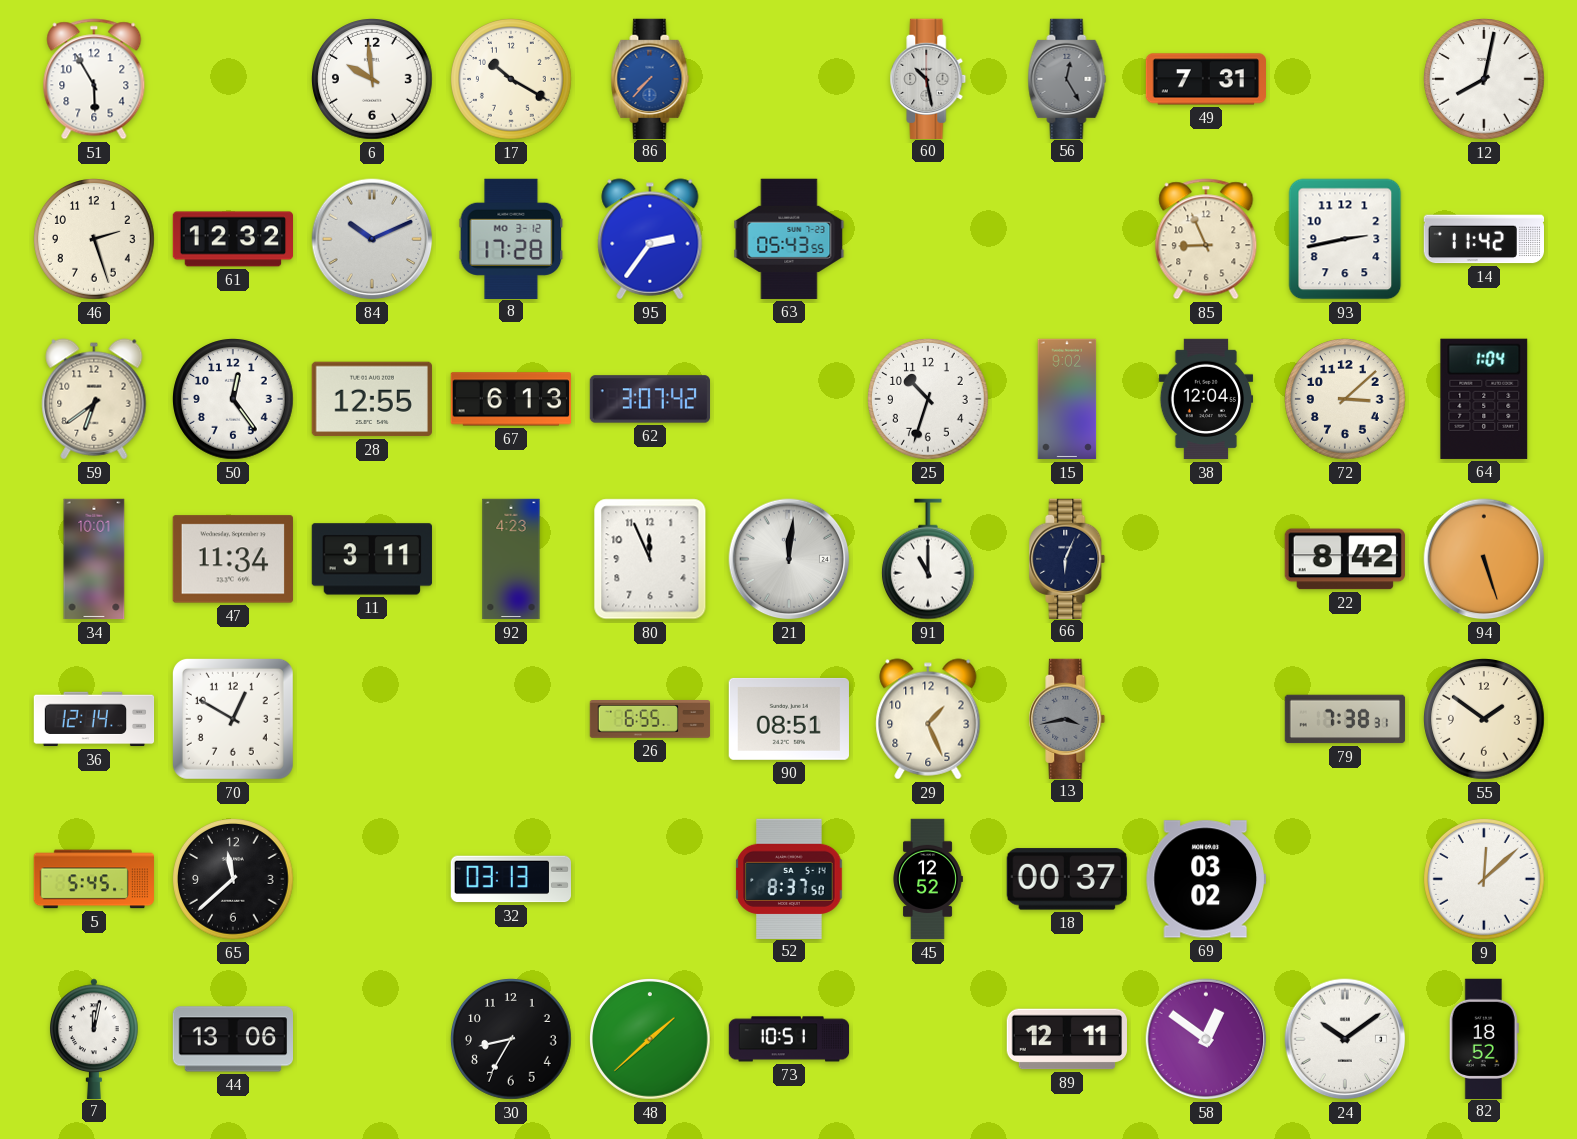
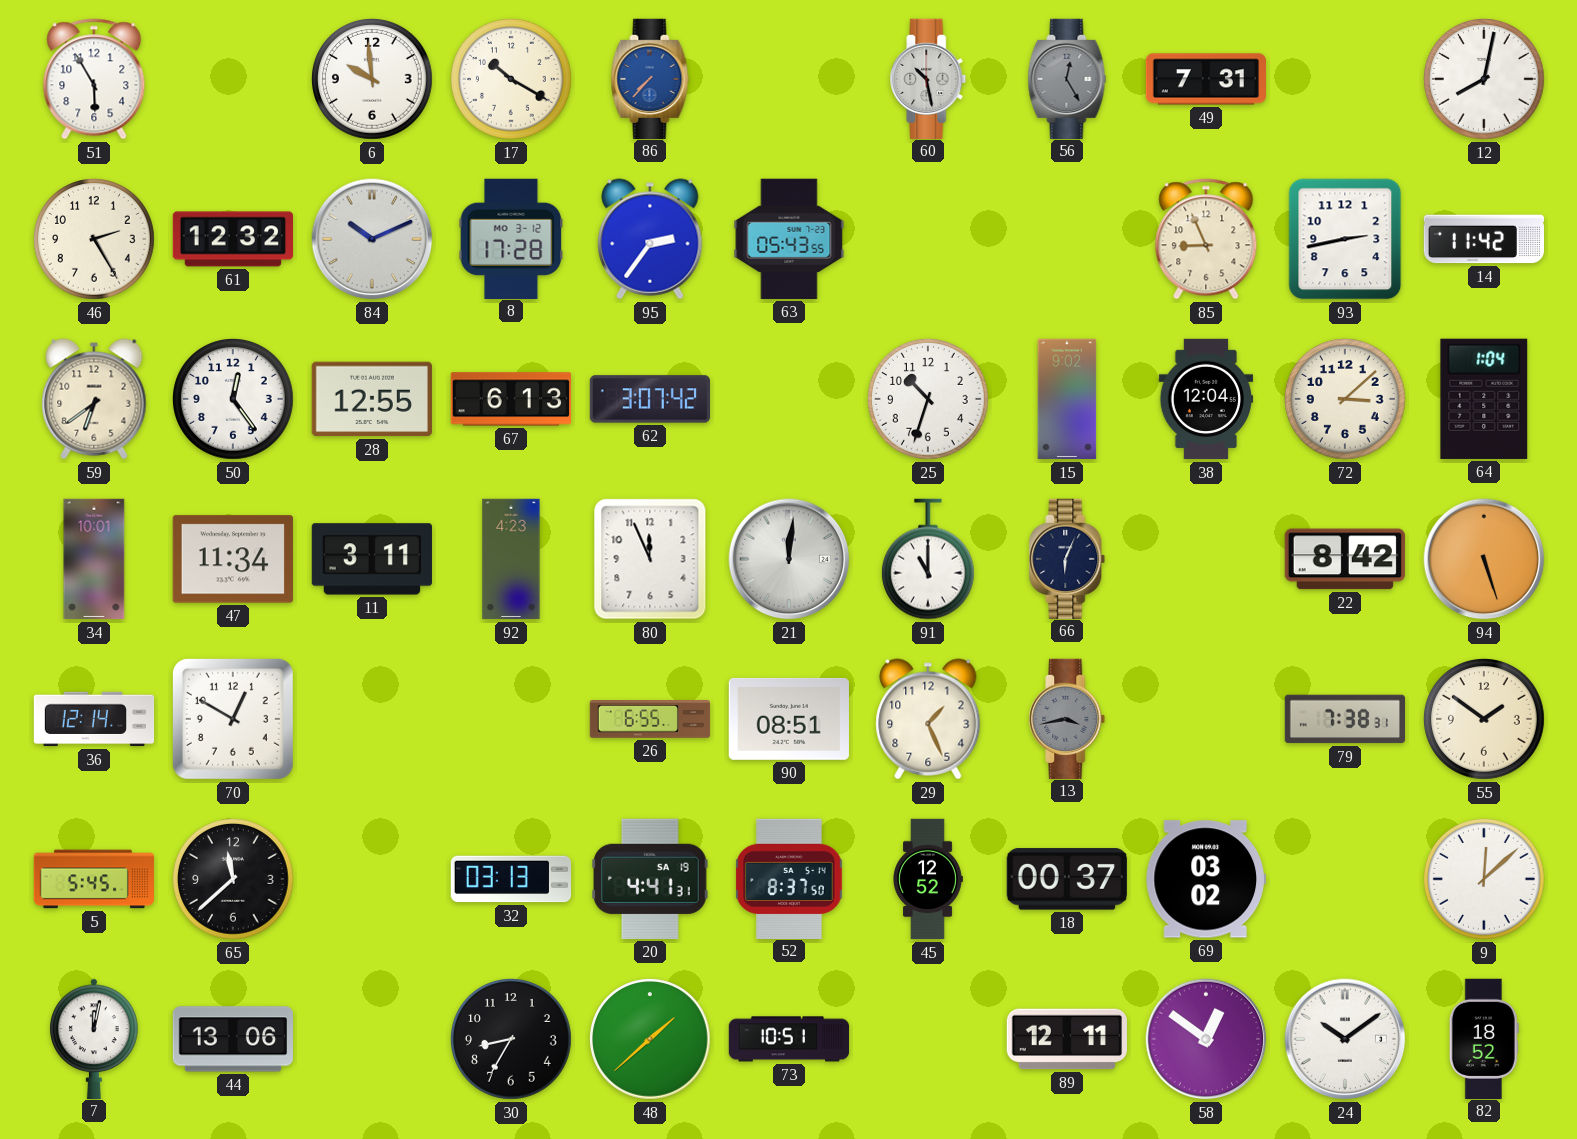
46: 2:27 -> 2:25
20: none -> 4:41
